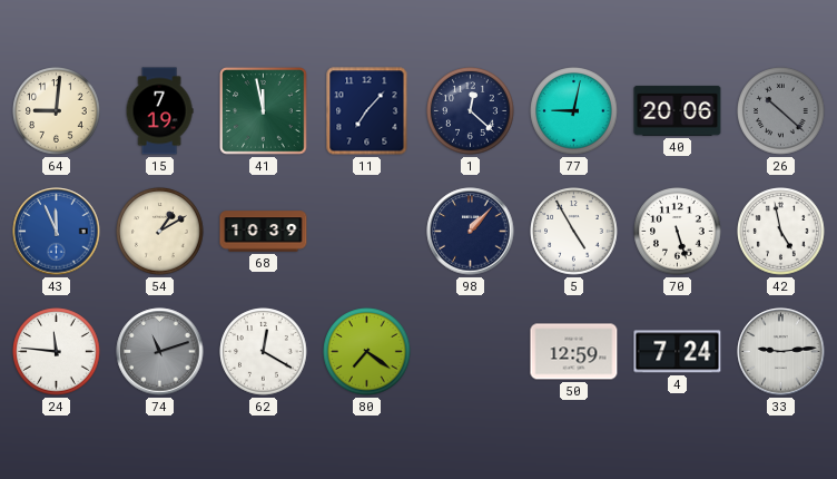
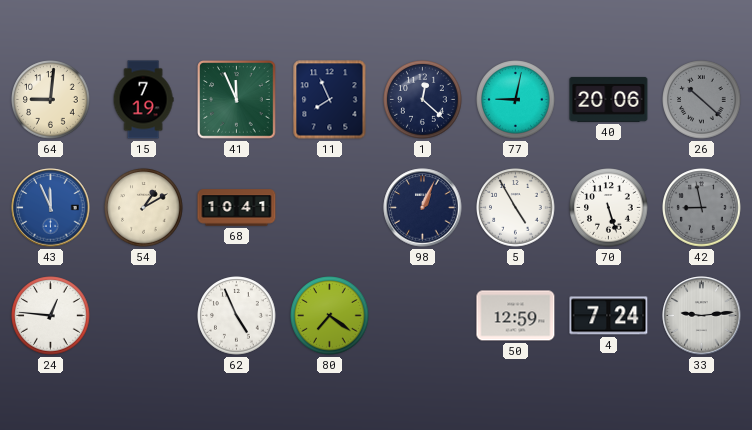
41: 11:58 -> 11:56
11: 7:07 -> 7:56
68: 10:39 -> 10:41
98: 1:07 -> 1:04
42: 4:58 -> 8:58
42 dial: white -> grey
24: 11:46 -> 12:46
74: 11:12 -> none
62: 12:20 -> 4:56
